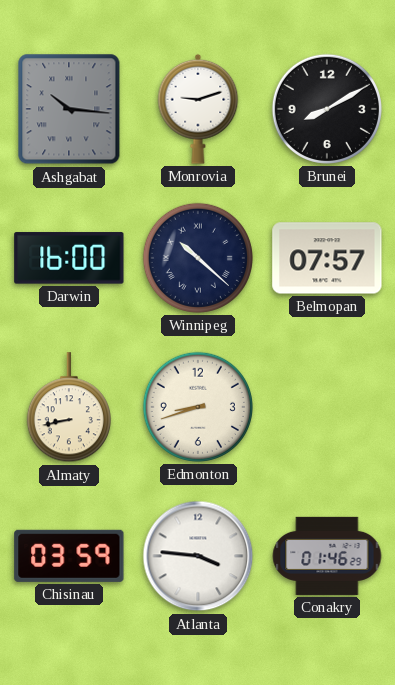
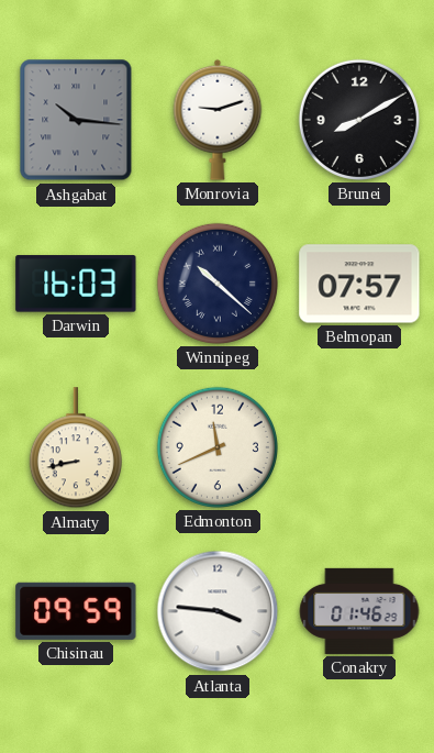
Darwin: 16:00 -> 16:03
Edmonton: 8:42 -> 11:41
Chisinau: 03:59 -> 09:59
